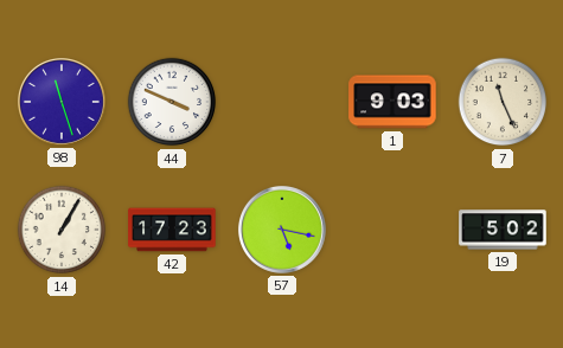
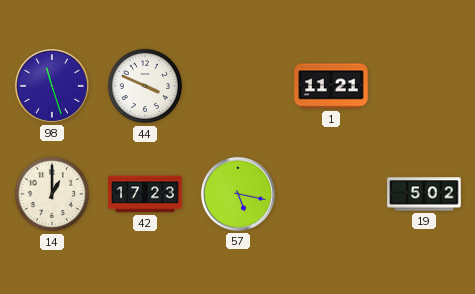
1: 9:03 -> 11:21
7: 11:26 -> none
14: 1:05 -> 1:00
